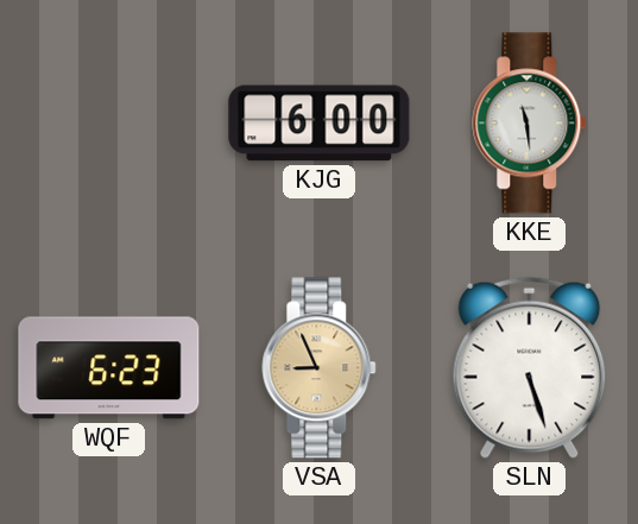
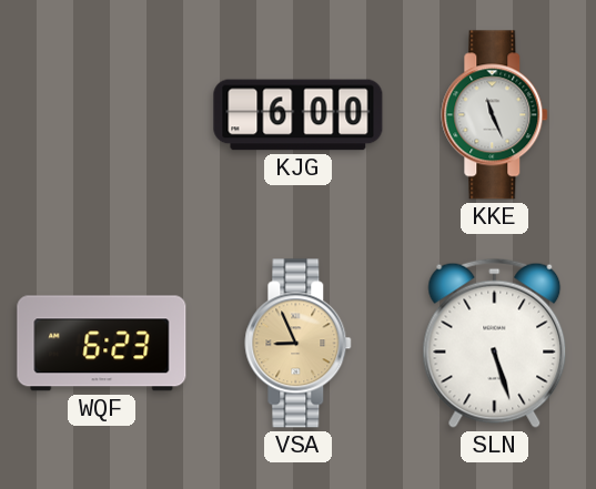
KKE: 11:29 -> 11:26
